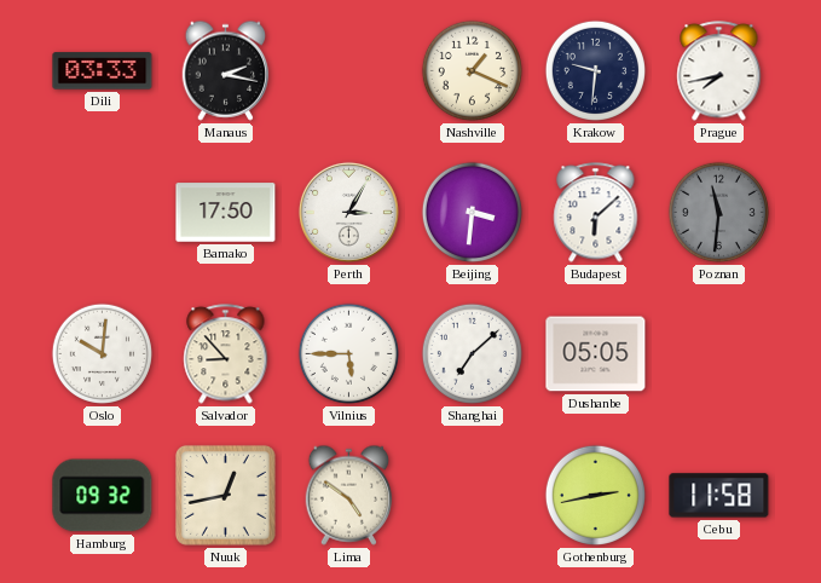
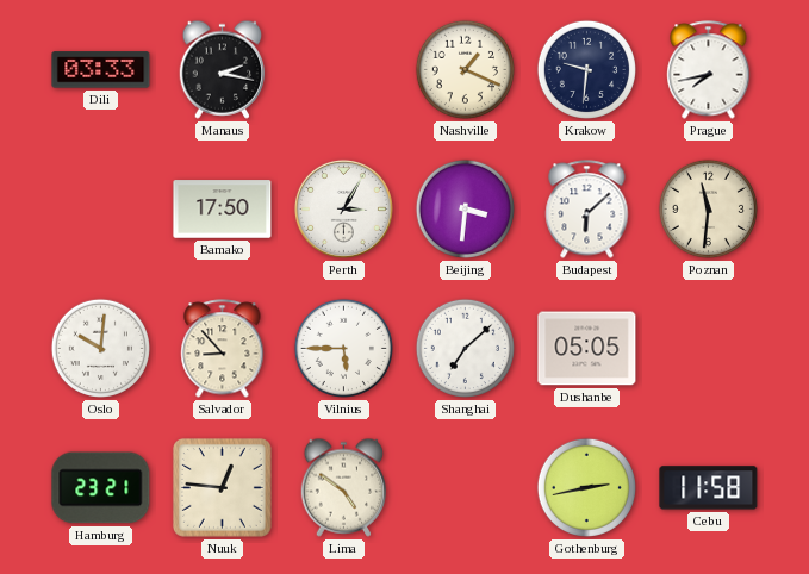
Poznan dial: grey -> cream
Hamburg: 09:32 -> 23:21
Nuuk: 12:43 -> 12:46
